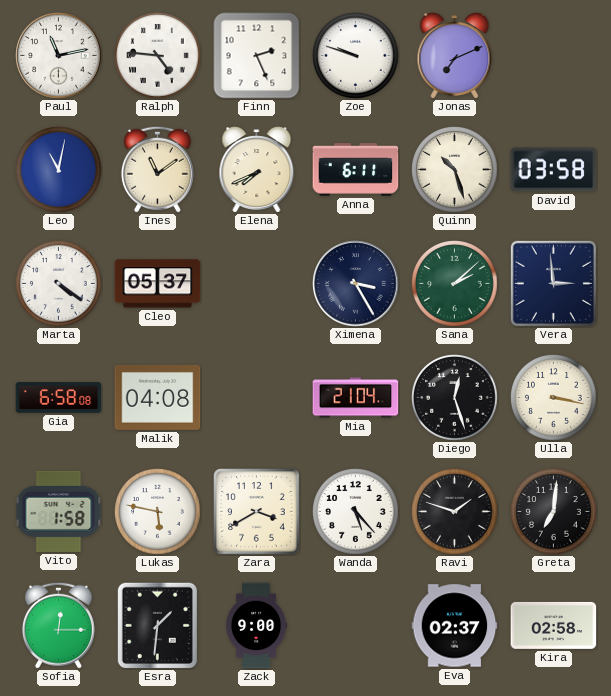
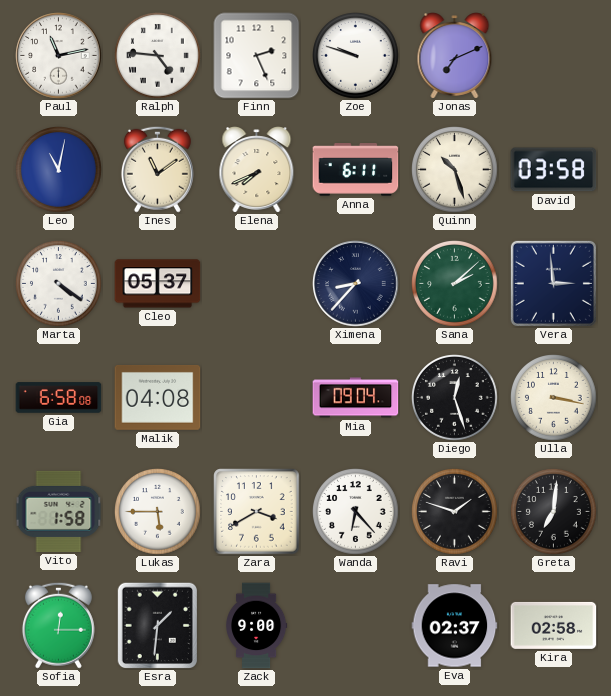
Ximena: 3:25 -> 8:37
Mia: 21:04 -> 09:04
Lukas: 5:47 -> 5:45
Wanda: 5:23 -> 6:23
